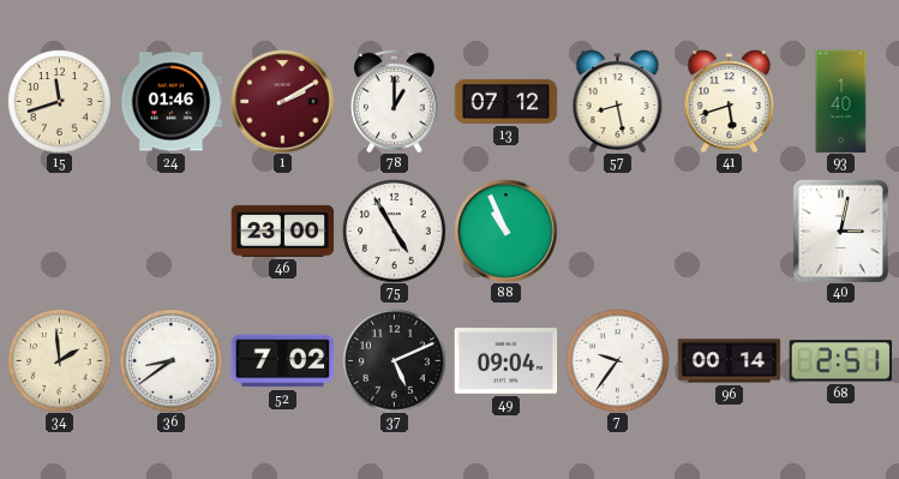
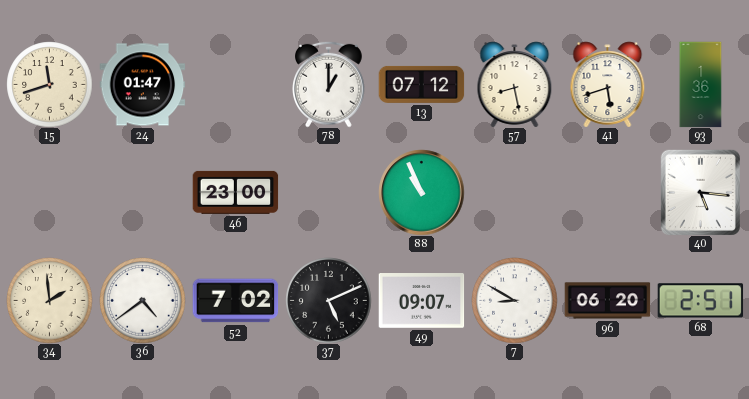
24: 01:46 -> 01:47
1: 2:10 -> none
93: 1:40 -> 1:36
75: 4:55 -> none
40: 3:02 -> 5:16
36: 8:39 -> 4:39
49: 09:04 -> 09:07
7: 9:36 -> 8:50
96: 00:14 -> 06:20
